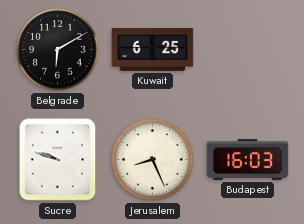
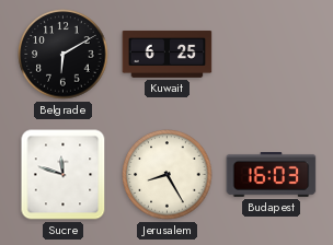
Sucre: 9:48 -> 11:48
Jerusalem: 8:26 -> 8:25
